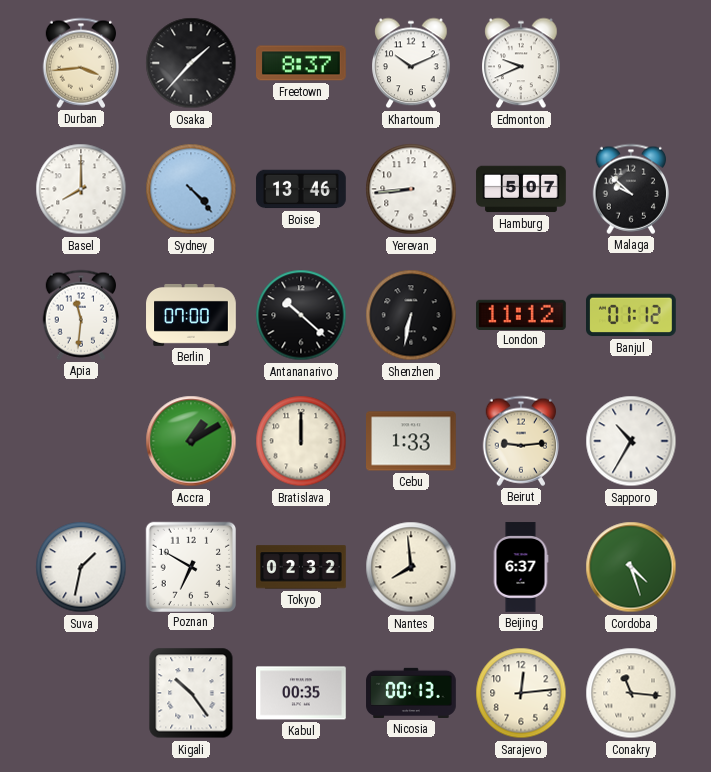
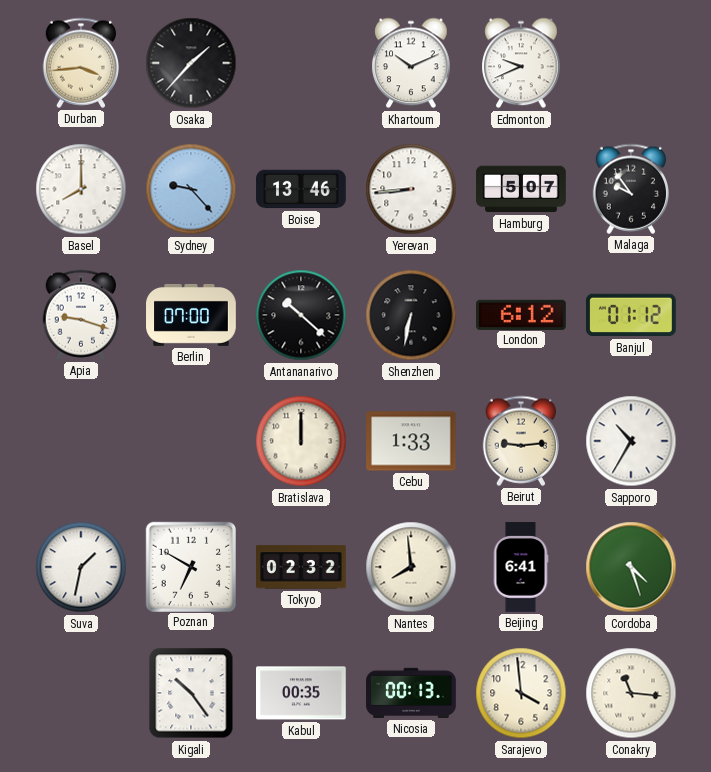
Freetown: 8:37 -> none
Sydney: 4:23 -> 9:23
Malaga: 9:52 -> 9:54
Apia: 11:31 -> 9:18
London: 11:12 -> 6:12
Accra: 1:10 -> none
Beijing: 6:37 -> 6:41
Sarajevo: 12:14 -> 3:59
